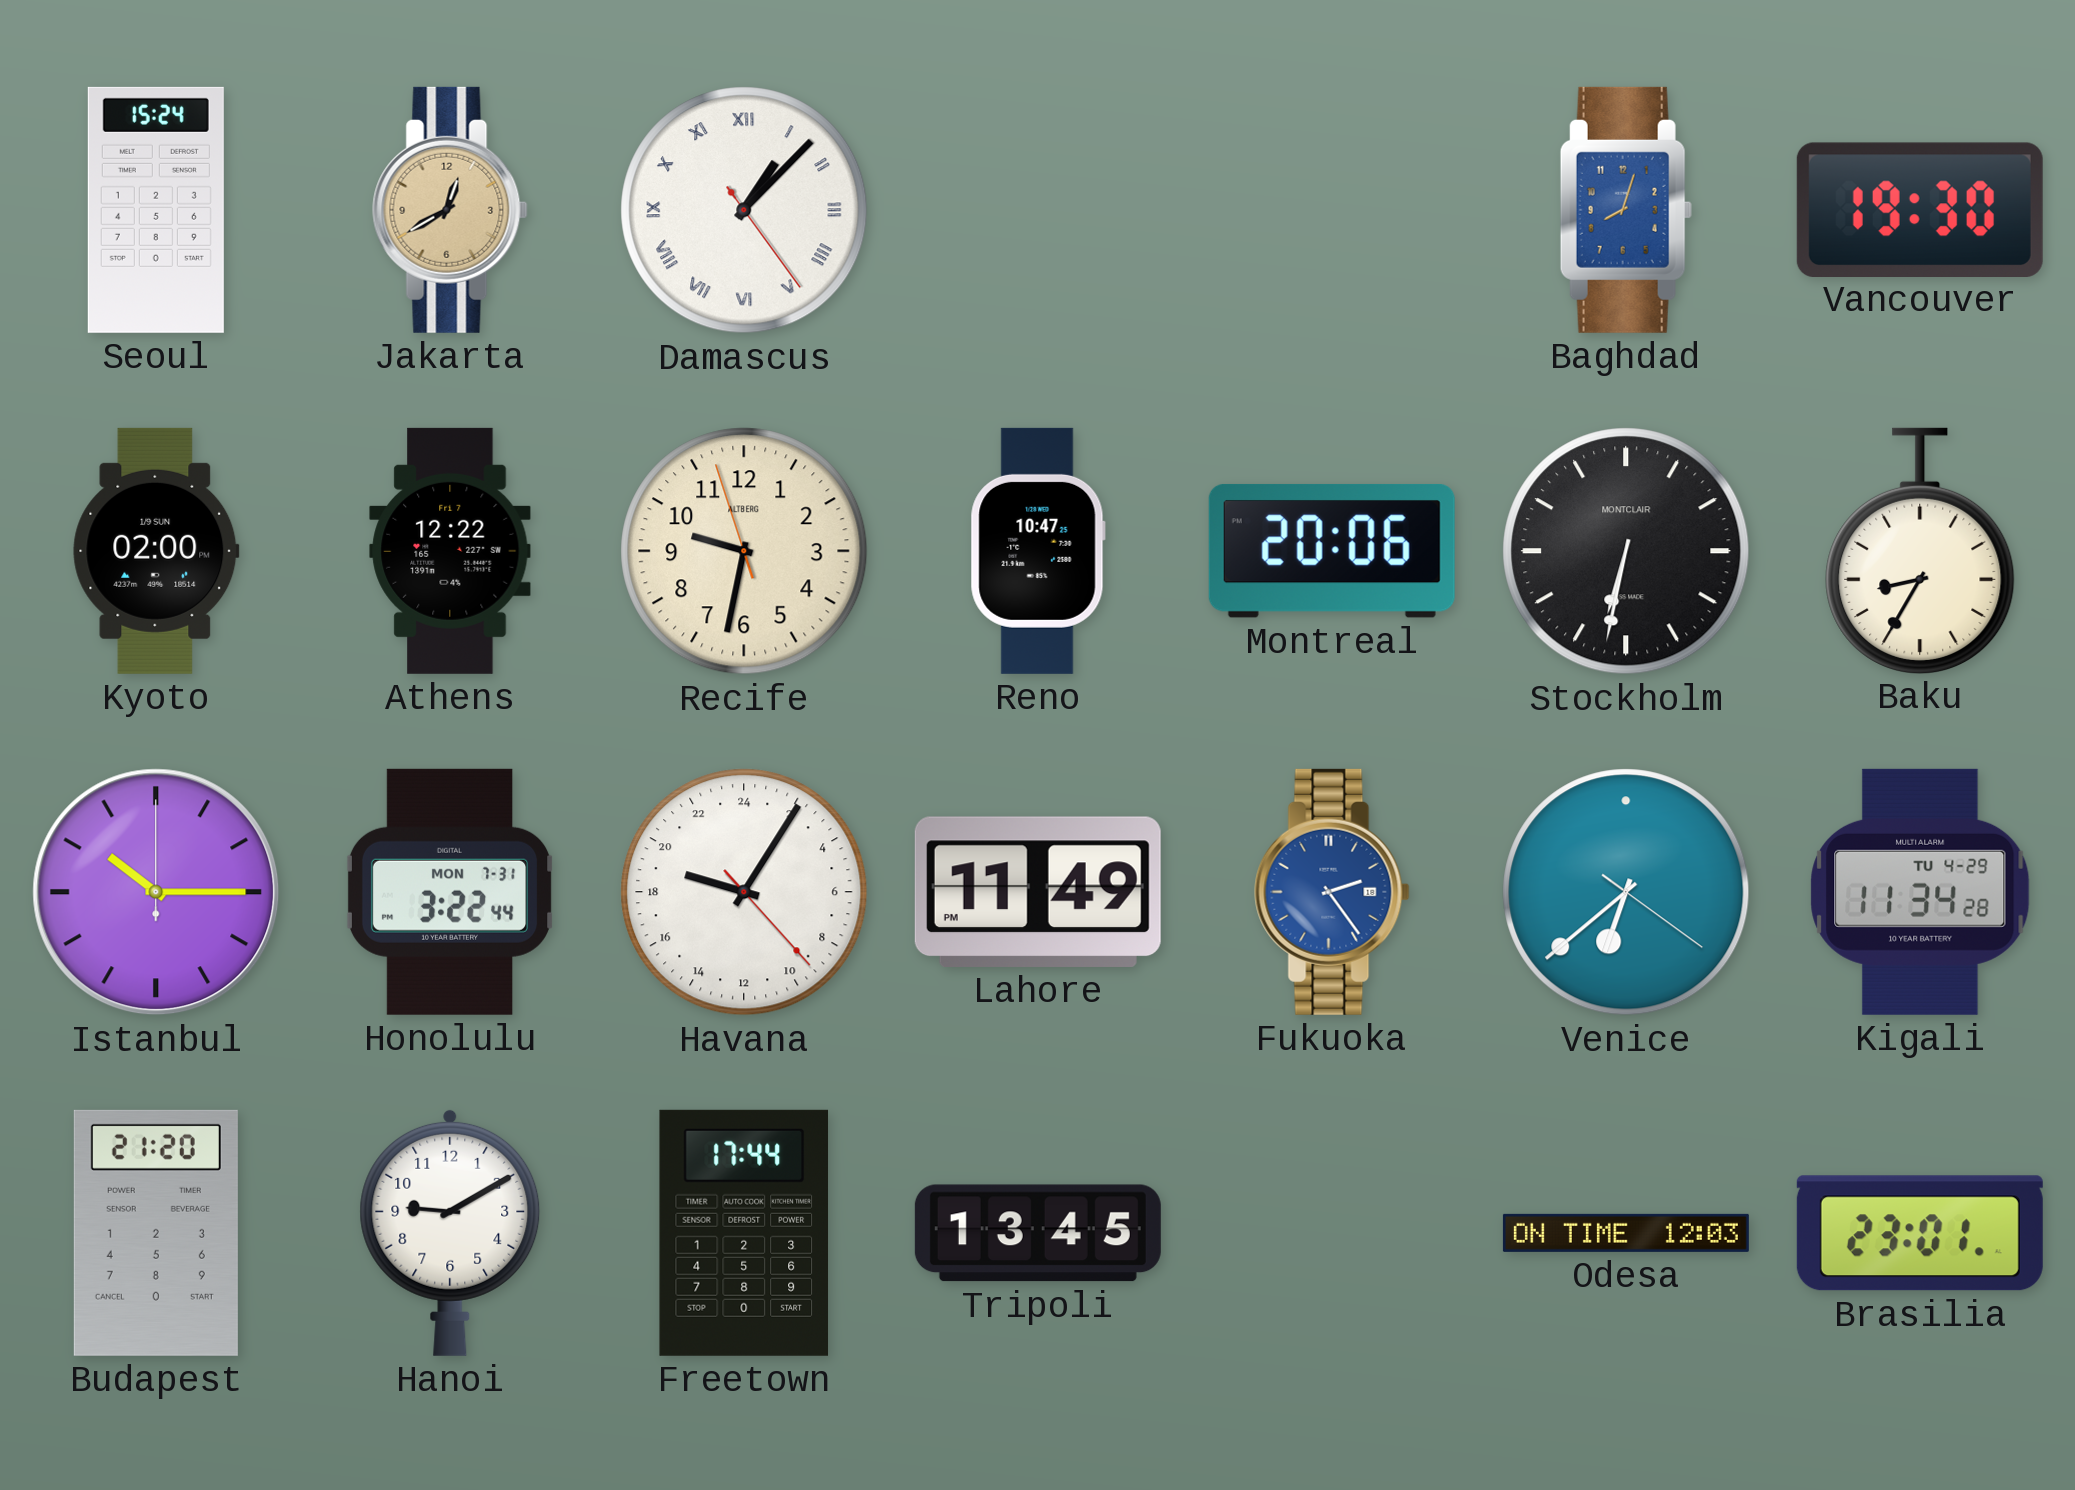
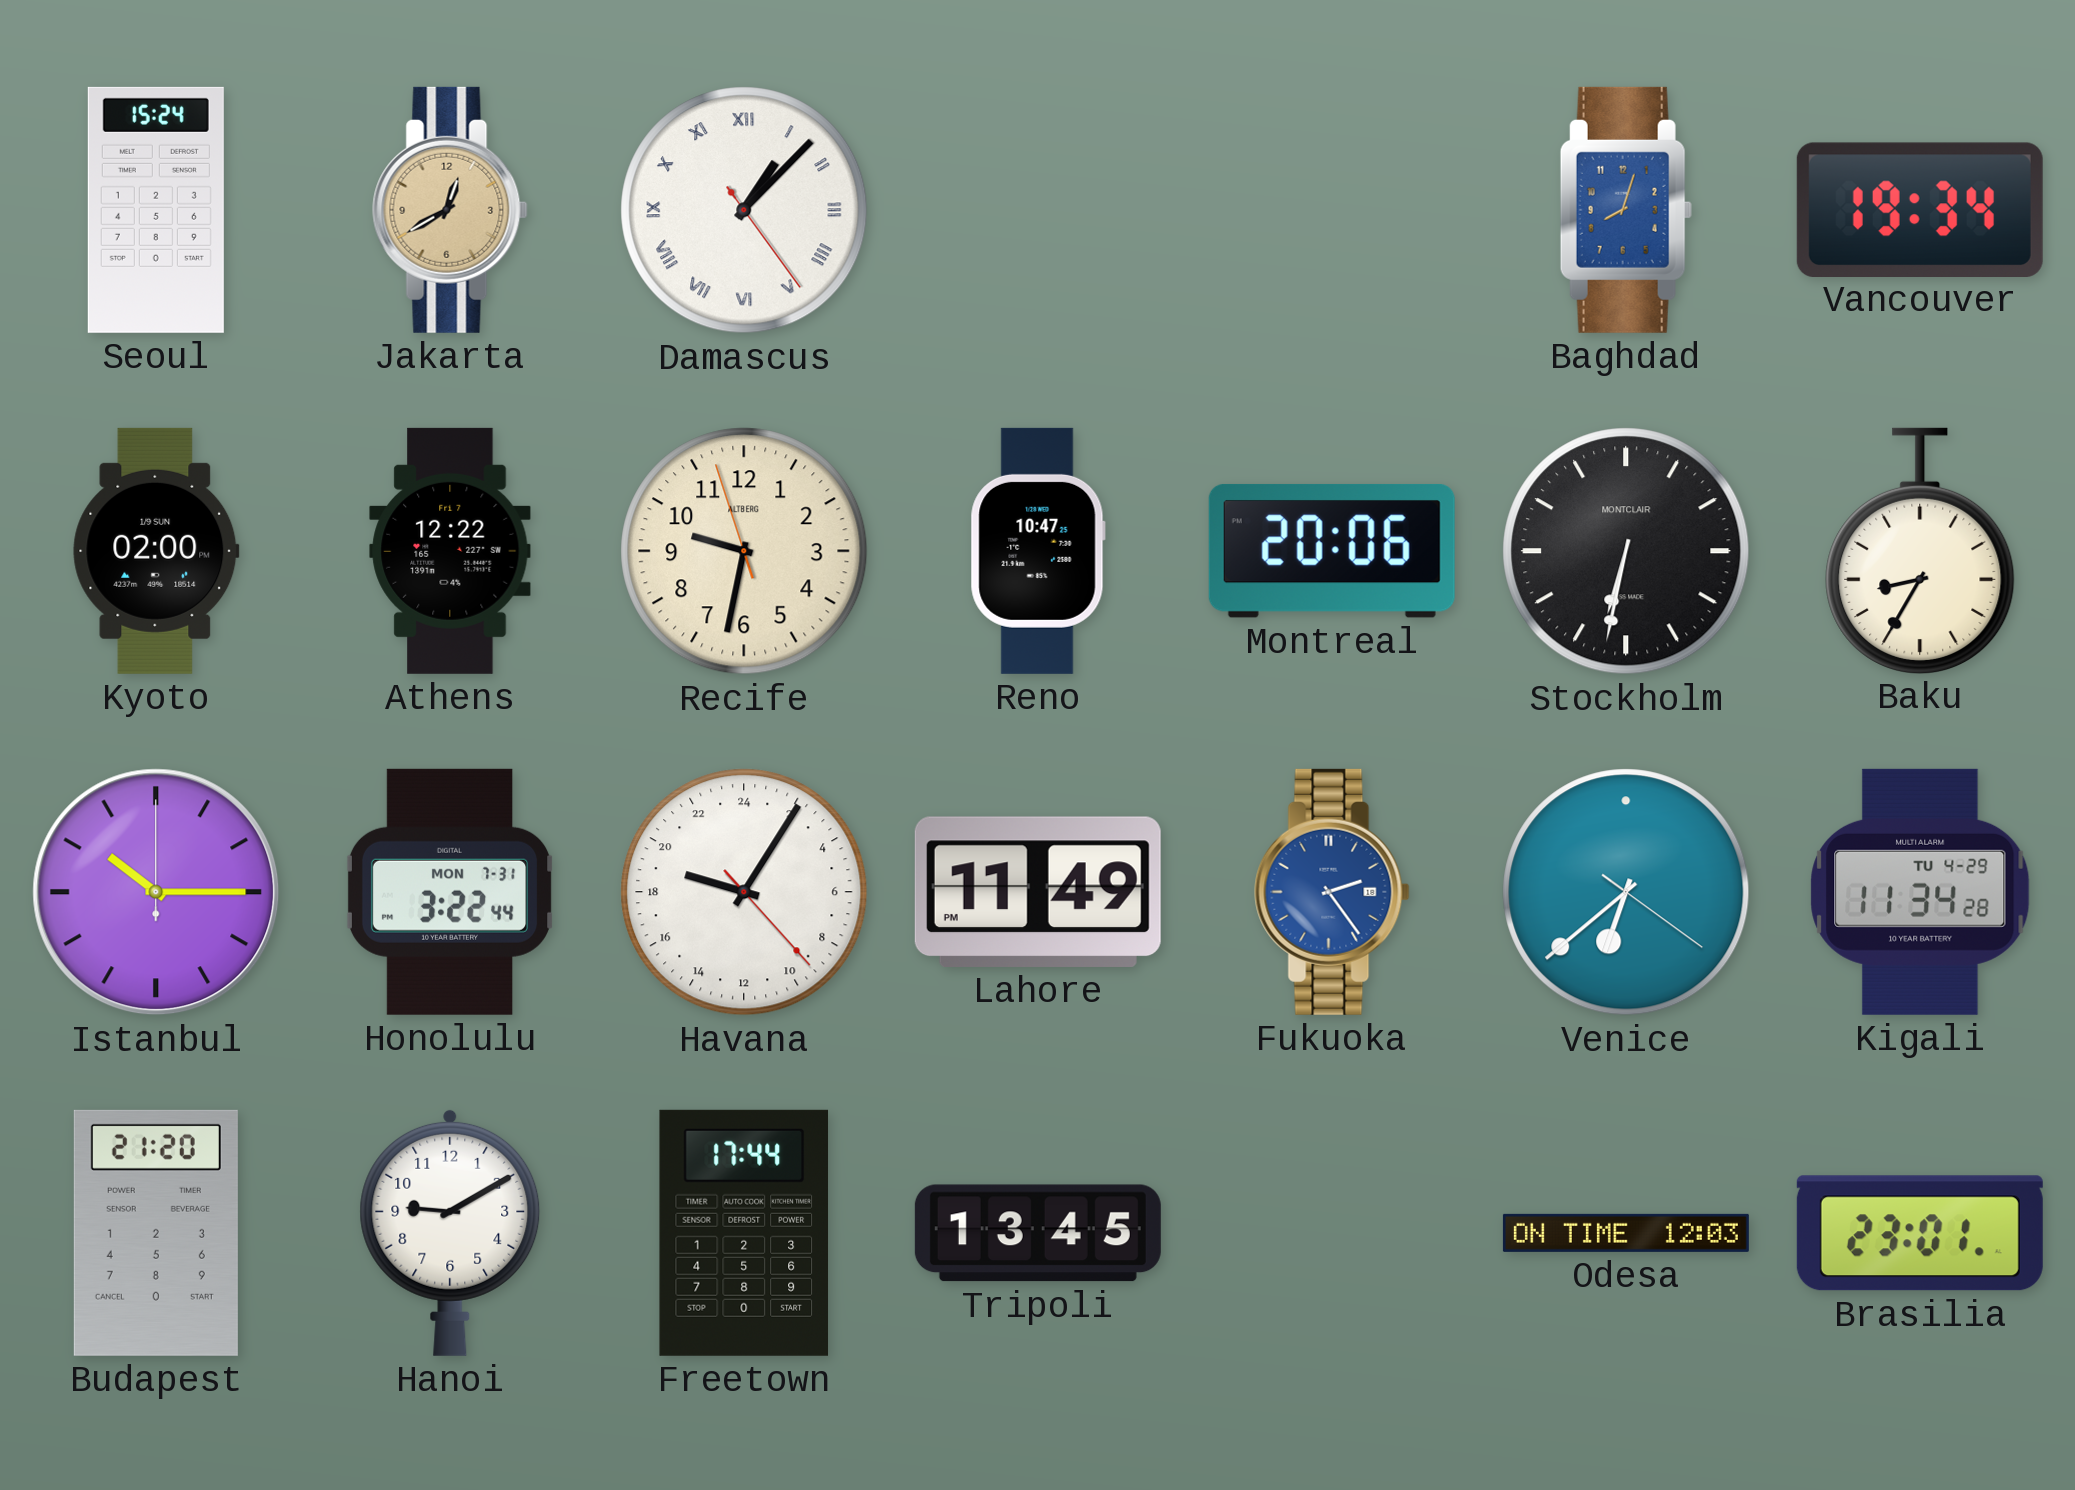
Vancouver: 19:30 -> 19:34
